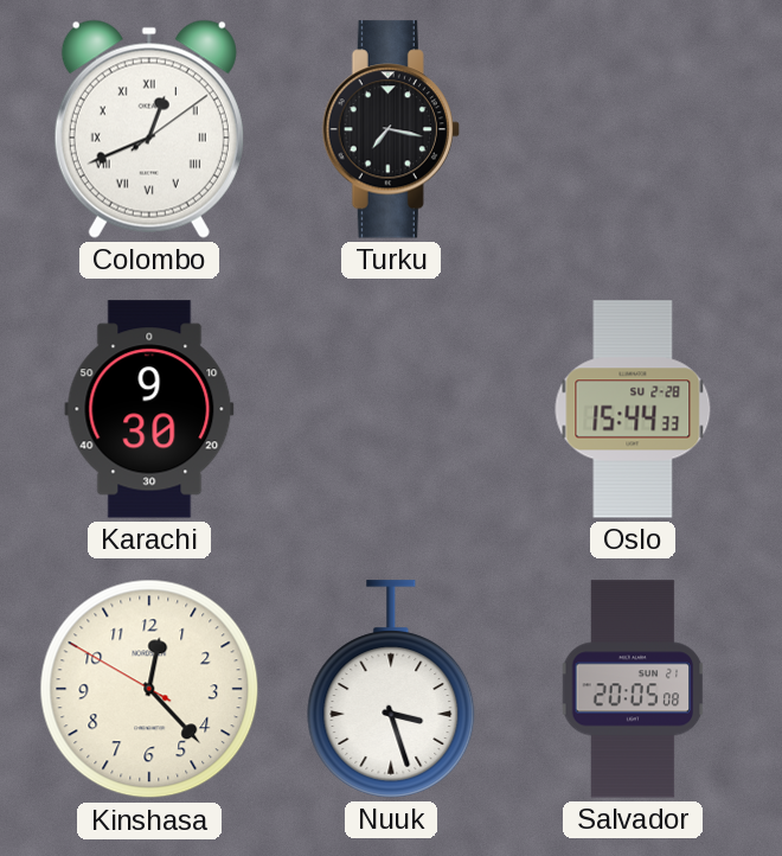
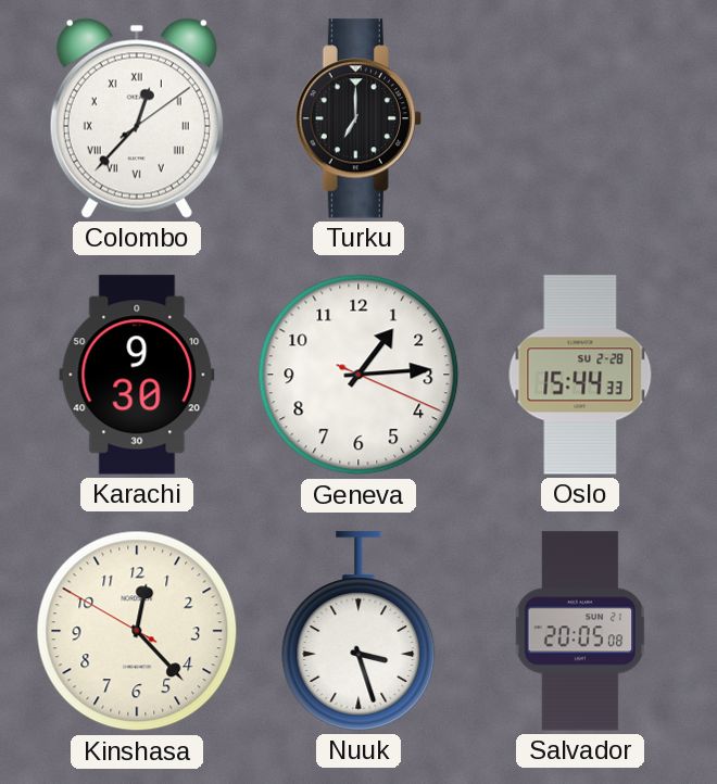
Colombo: 12:41 -> 12:37
Turku: 7:17 -> 7:00
Geneva: none -> 1:14
